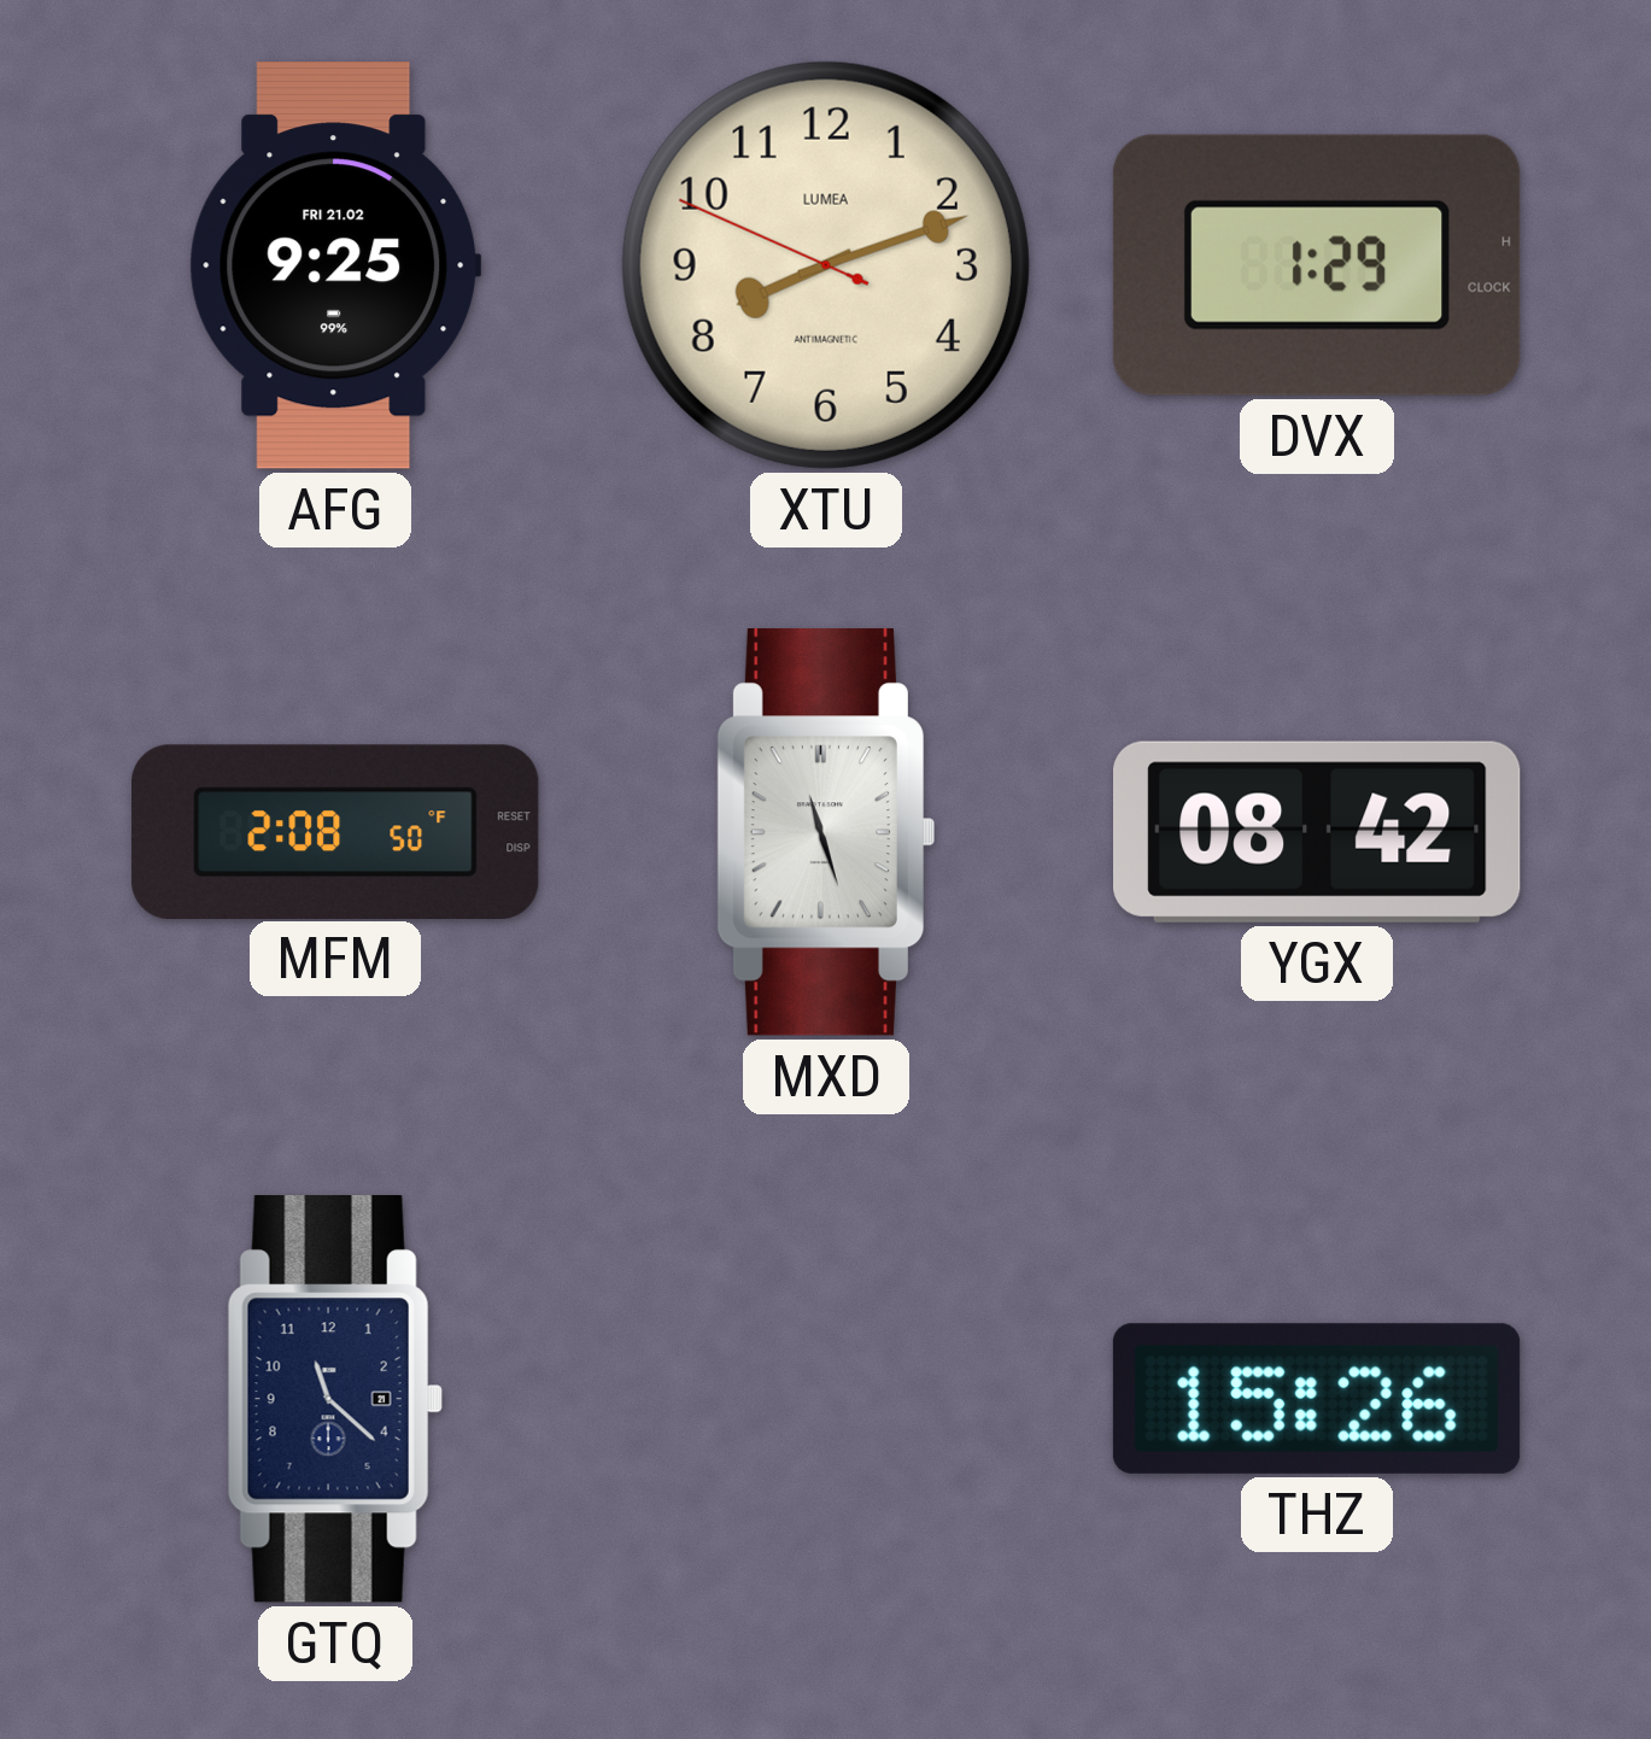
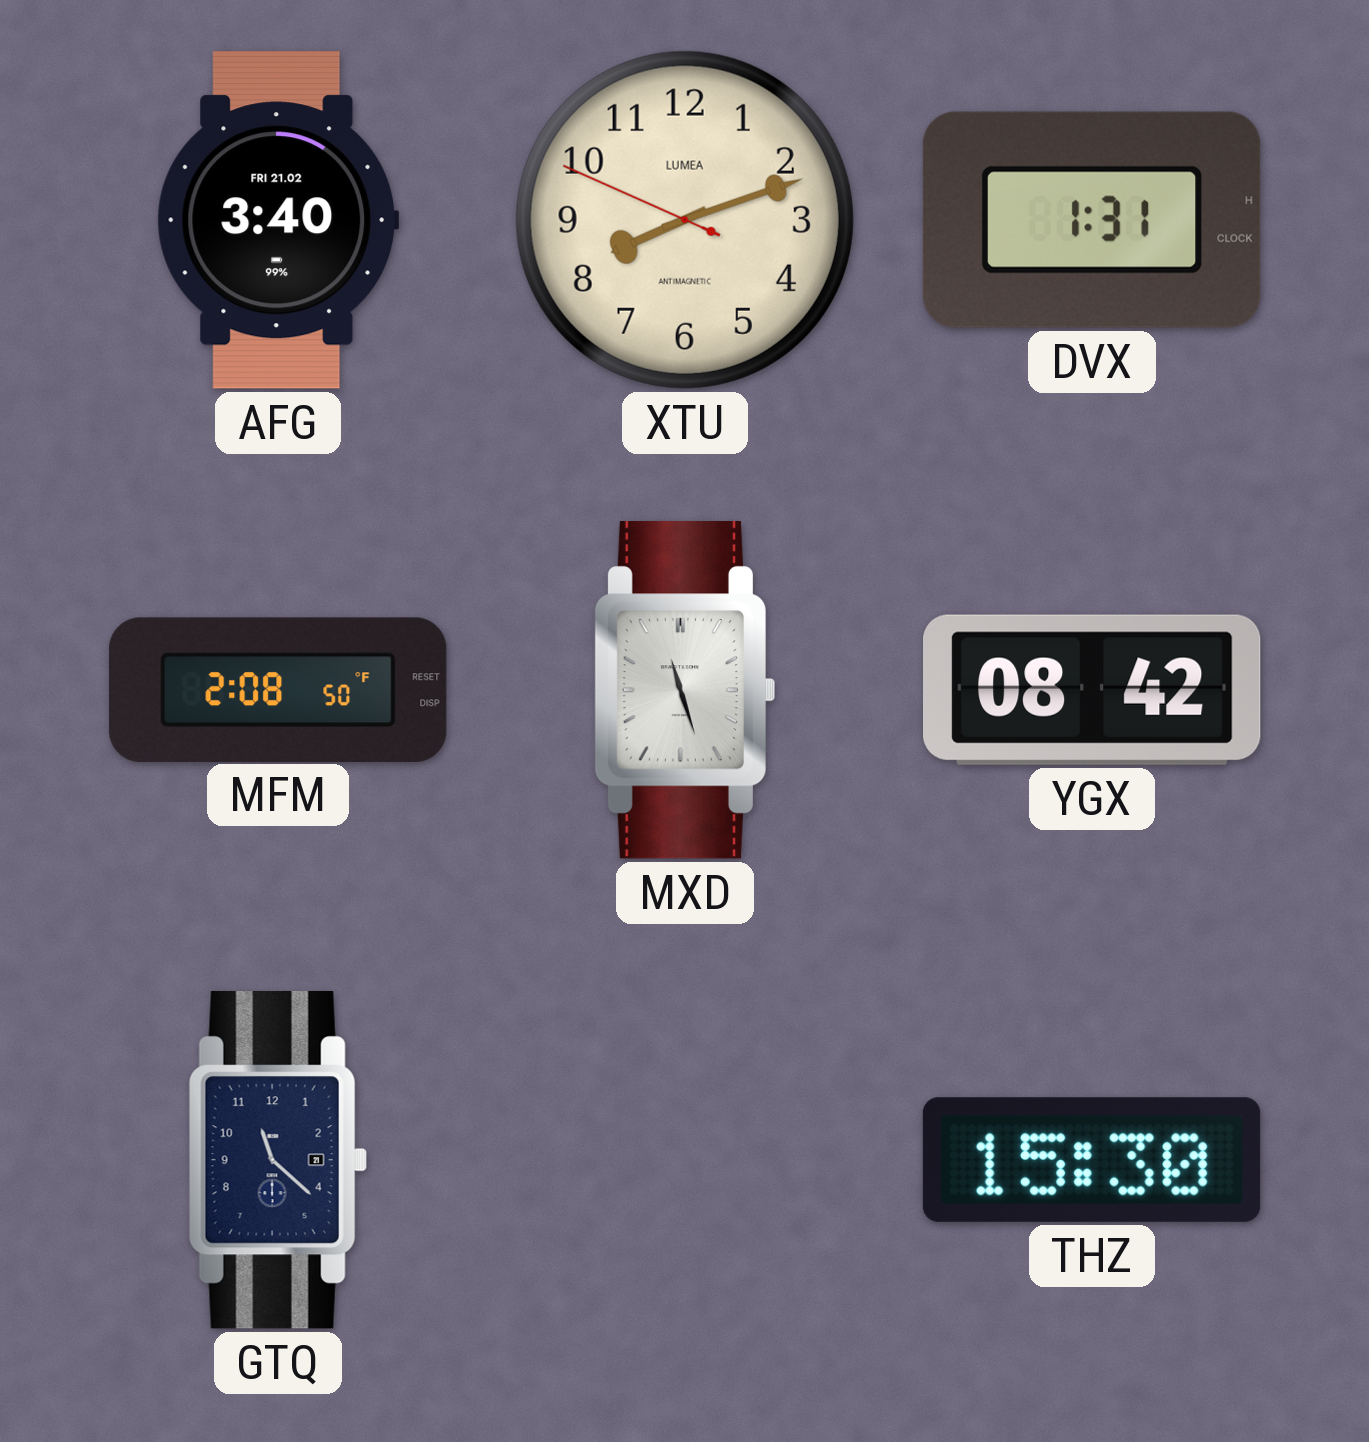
AFG: 9:25 -> 3:40
DVX: 1:29 -> 1:31
THZ: 15:26 -> 15:30
